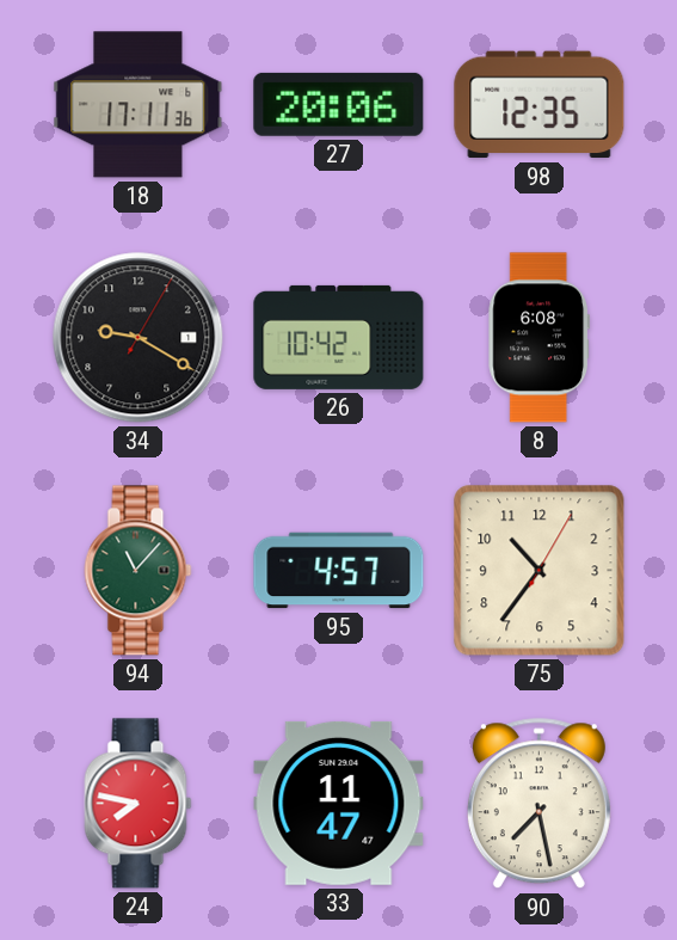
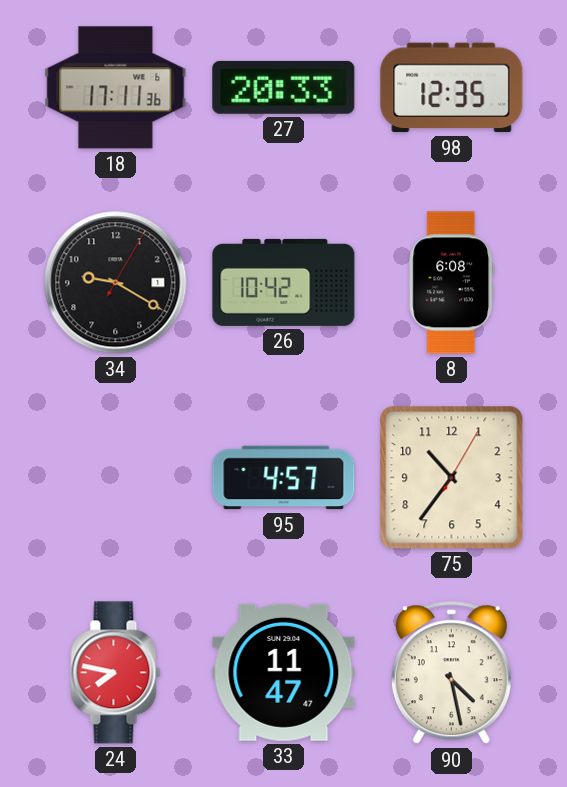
27: 20:06 -> 20:33
94: 11:07 -> none
90: 7:28 -> 4:28
